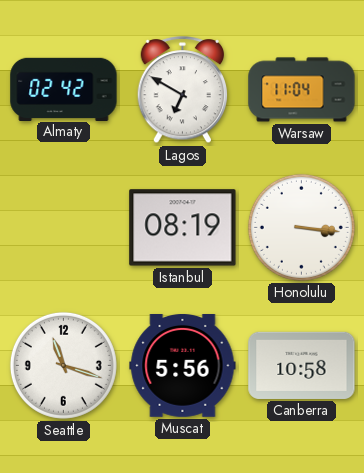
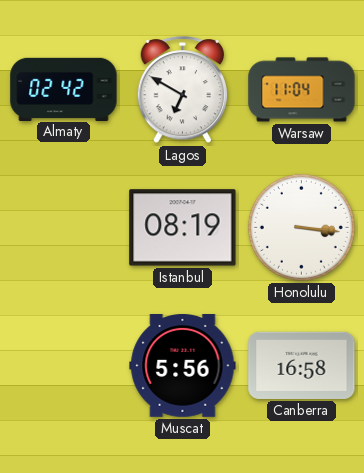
Seattle: 11:18 -> none
Canberra: 10:58 -> 16:58
